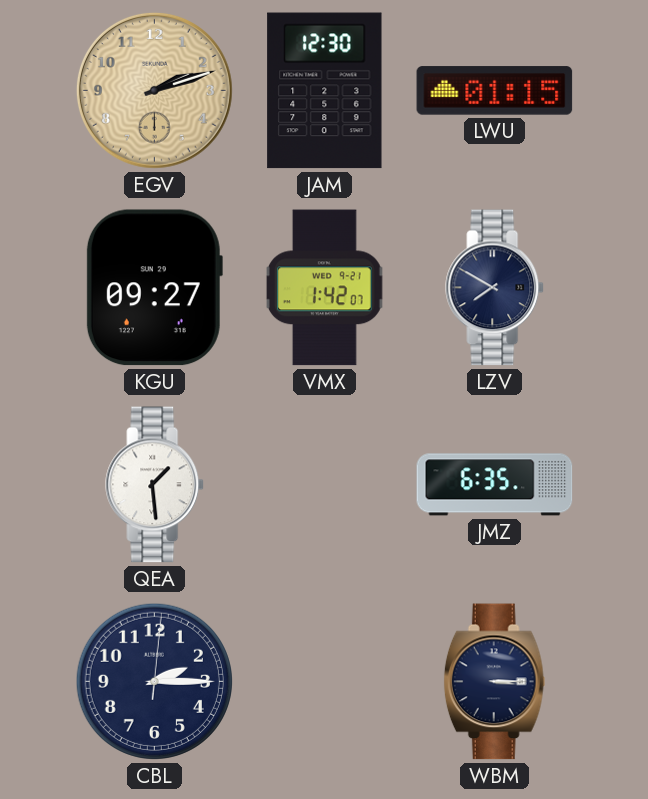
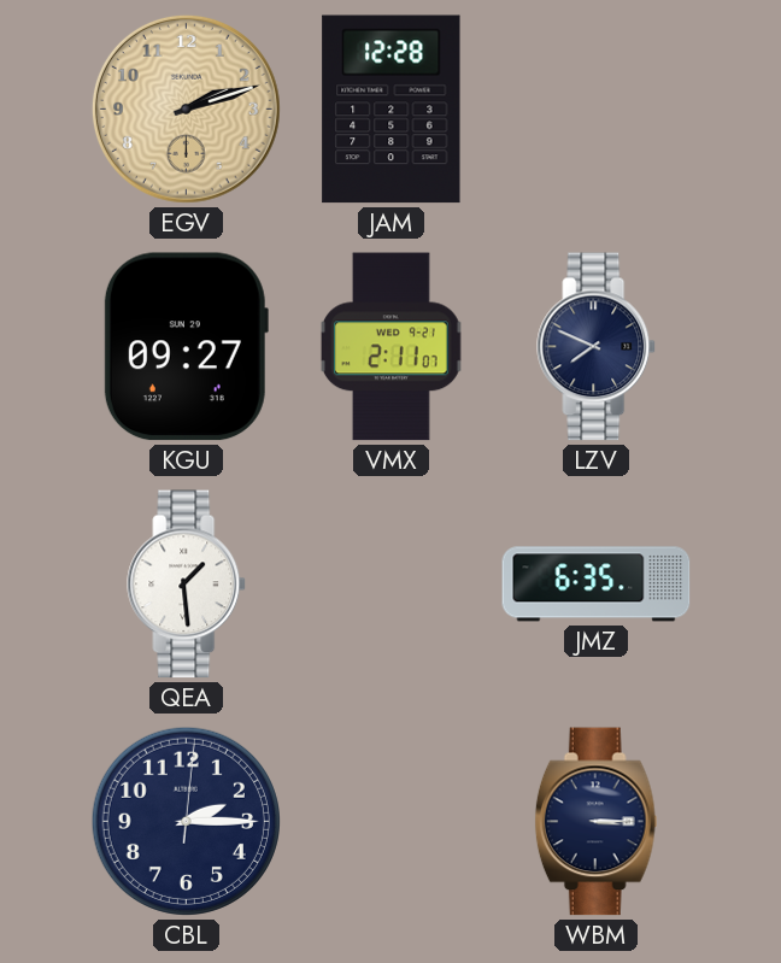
JAM: 12:30 -> 12:28
LWU: 01:15 -> none
VMX: 1:42 -> 2:11
LZV: 7:50 -> 7:49
